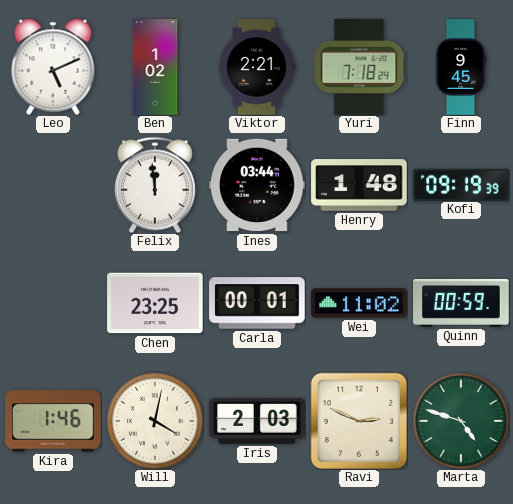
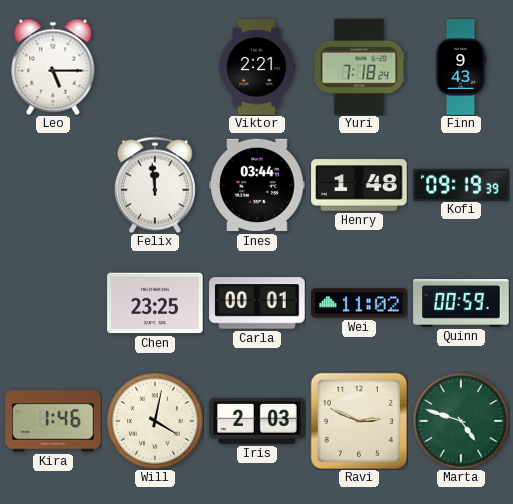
Leo: 5:11 -> 5:15
Ben: 1:02 -> none
Finn: 9:45 -> 9:43
